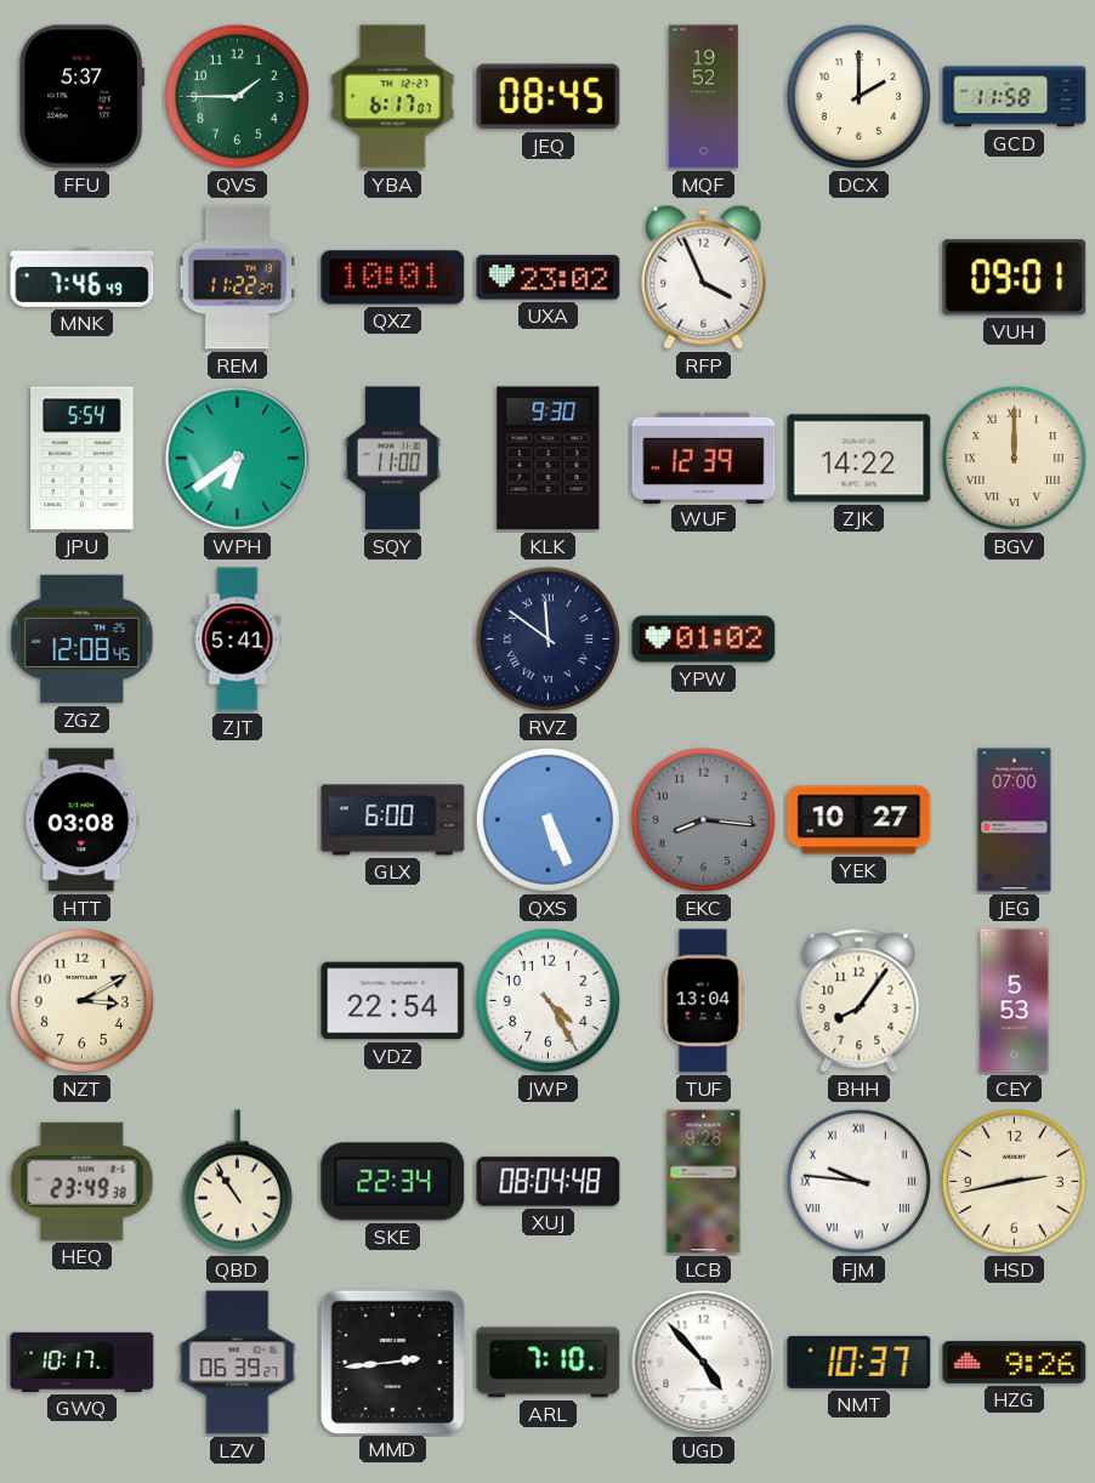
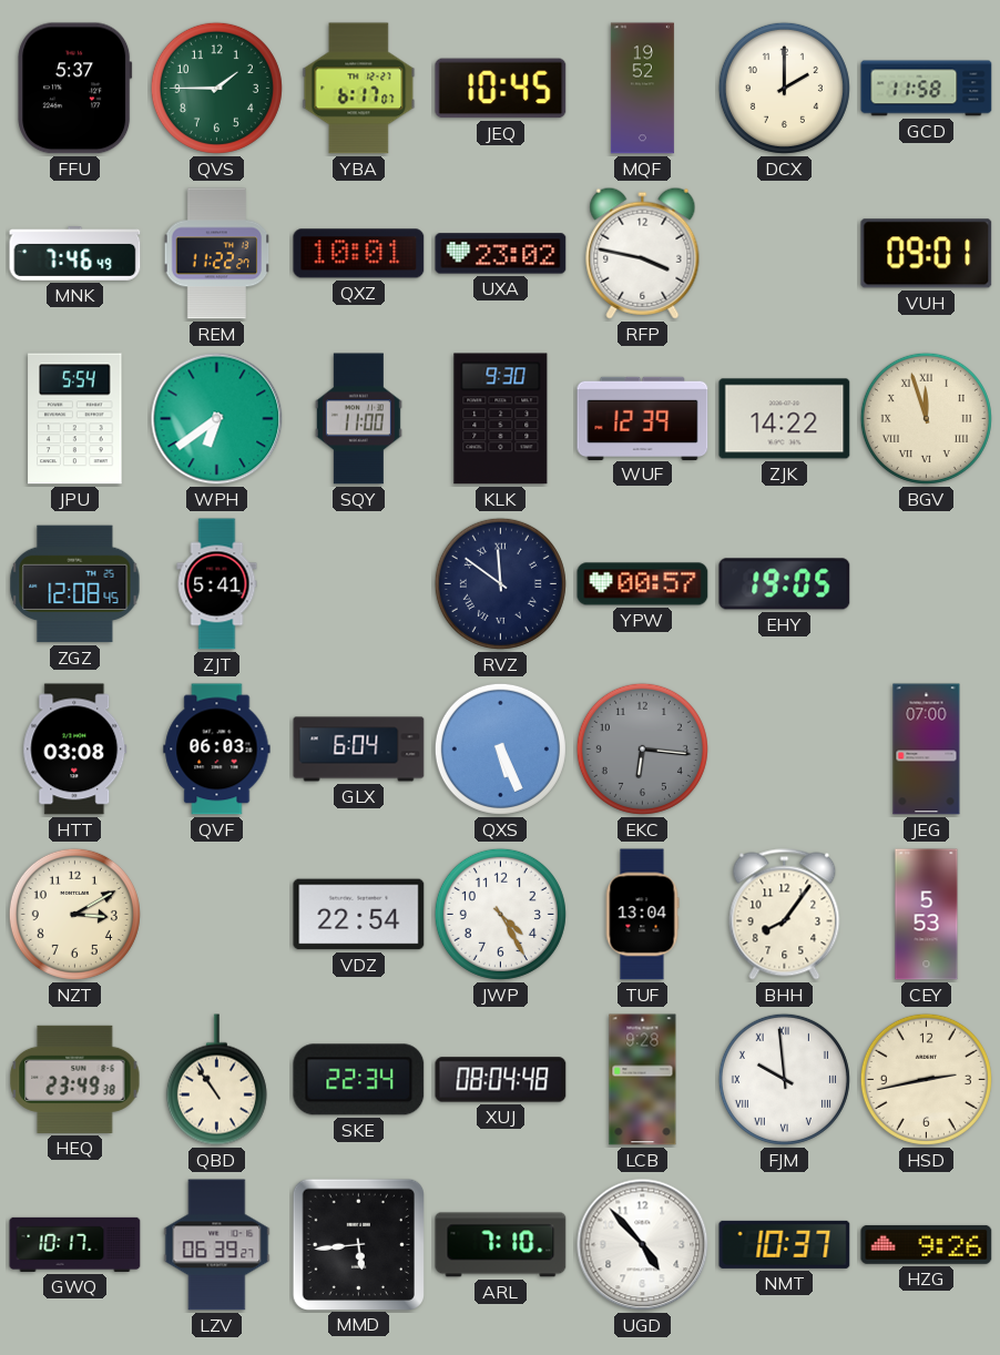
JEQ: 08:45 -> 10:45
RFP: 3:56 -> 3:47
BGV: 12:00 -> 11:57
YPW: 01:02 -> 00:57
EHY: none -> 19:05
QVF: none -> 06:03
GLX: 6:00 -> 6:04
EKC: 8:16 -> 6:16
YEK: 10:27 -> none
FJM: 9:46 -> 9:59
MMD: 2:44 -> 5:44
